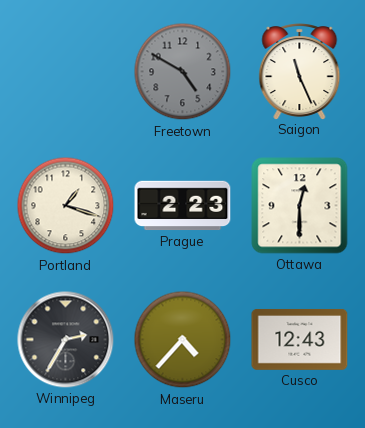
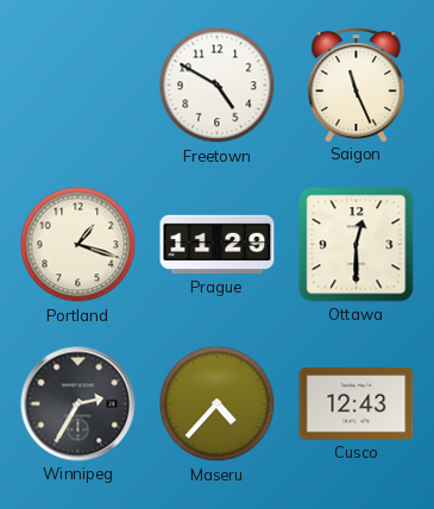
Freetown dial: grey -> white
Prague: 2:23 -> 11:29
